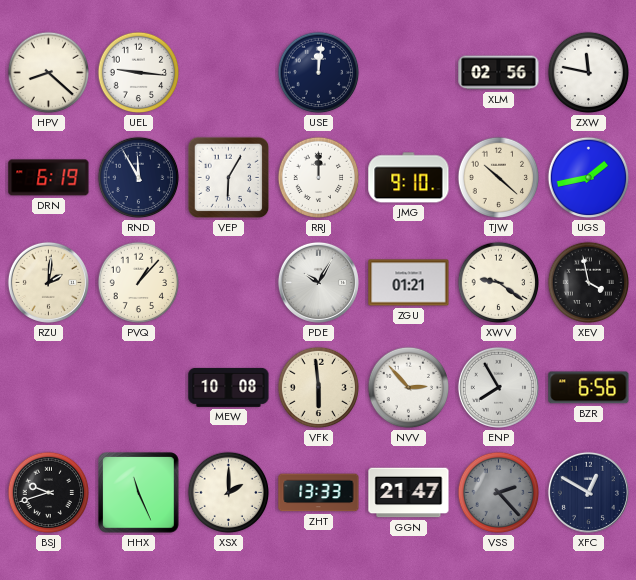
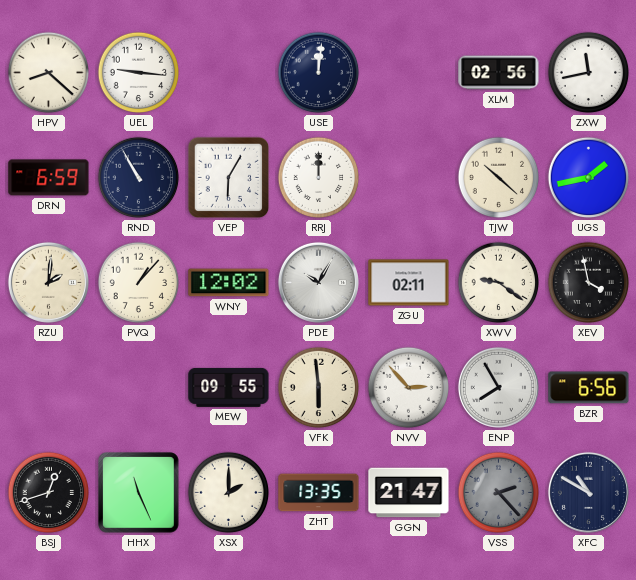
ZXW: 11:47 -> 11:43
DRN: 6:19 -> 6:59
RND: 11:55 -> 10:55
JMG: 9:10 -> none
WNY: none -> 12:02
ZGU: 01:21 -> 02:11
MEW: 10:08 -> 09:55
BSJ: 9:42 -> 12:42
ZHT: 13:33 -> 13:35
XFC: 12:50 -> 10:50
